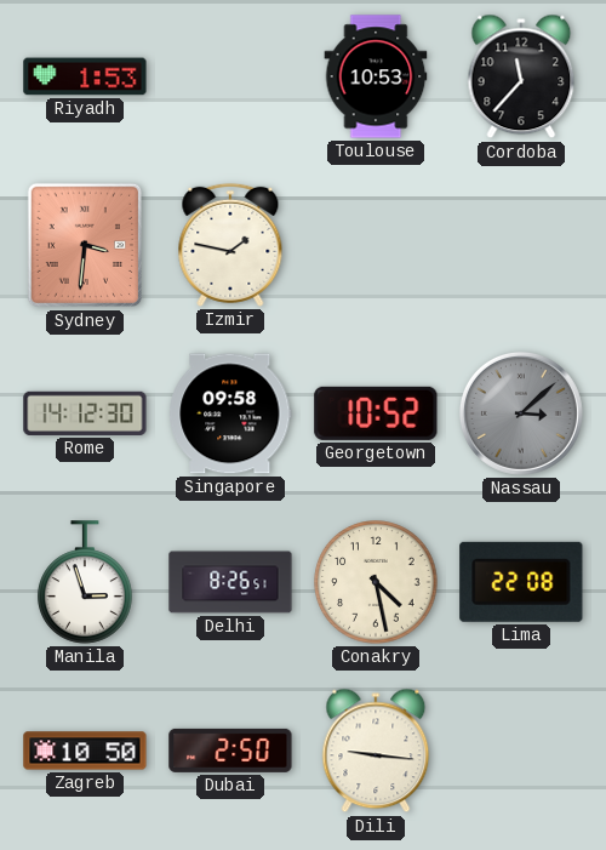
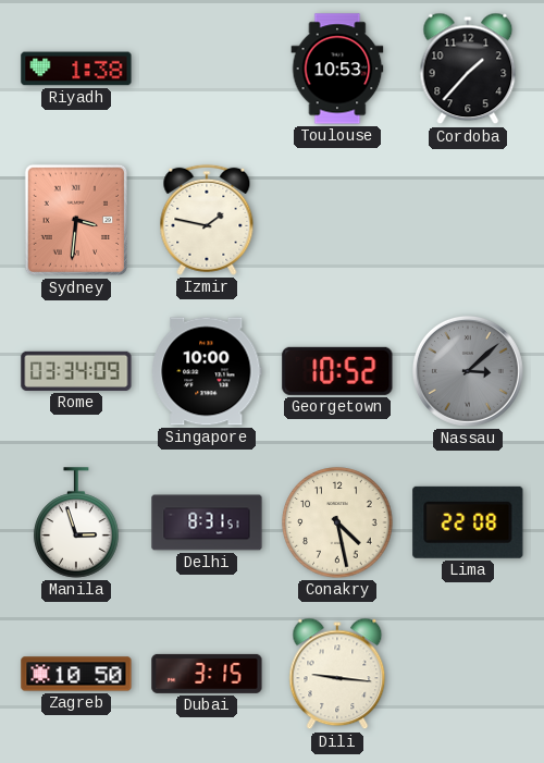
Riyadh: 1:53 -> 1:38
Cordoba: 11:37 -> 1:37
Rome: 14:12 -> 03:34
Singapore: 09:58 -> 10:00
Delhi: 8:26 -> 8:31
Dubai: 2:50 -> 3:15
